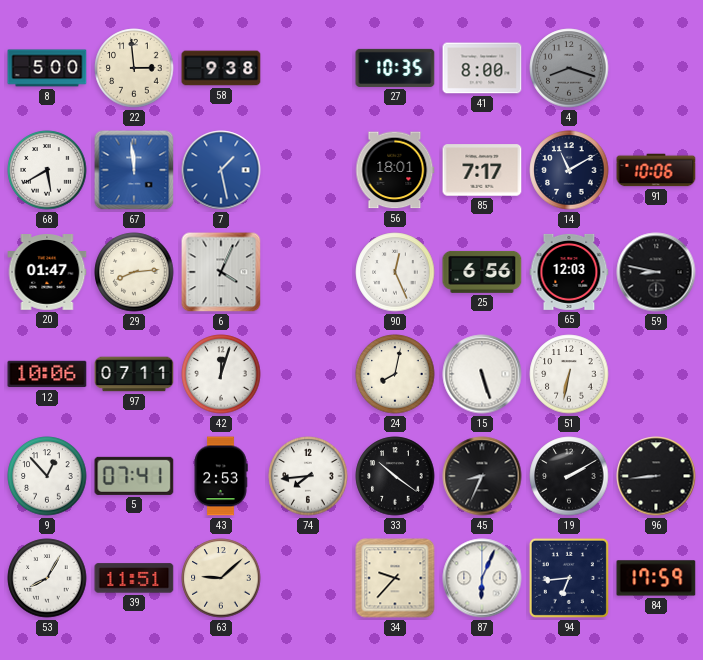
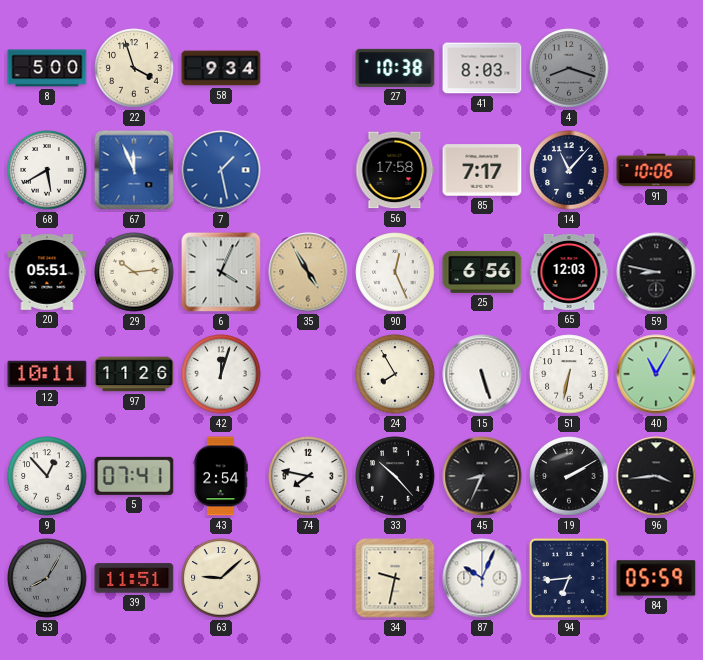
22: 2:59 -> 3:57
58: 9:38 -> 9:34
27: 10:35 -> 10:38
41: 8:00 -> 8:03
67: 11:59 -> 11:56
56: 18:01 -> 17:58
14: 11:10 -> 11:07
20: 01:47 -> 05:51
29: 8:14 -> 10:14
35: none -> 4:55
12: 10:06 -> 10:11
97: 07:11 -> 11:26
24: 8:02 -> 7:55
40: none -> 11:05
43: 2:53 -> 2:54
74: 7:44 -> 7:47
33: 10:21 -> 10:23
96: 8:44 -> 3:44
53 dial: white -> grey
34: 9:37 -> 9:32
87: 6:04 -> 10:04
84: 17:59 -> 05:59
